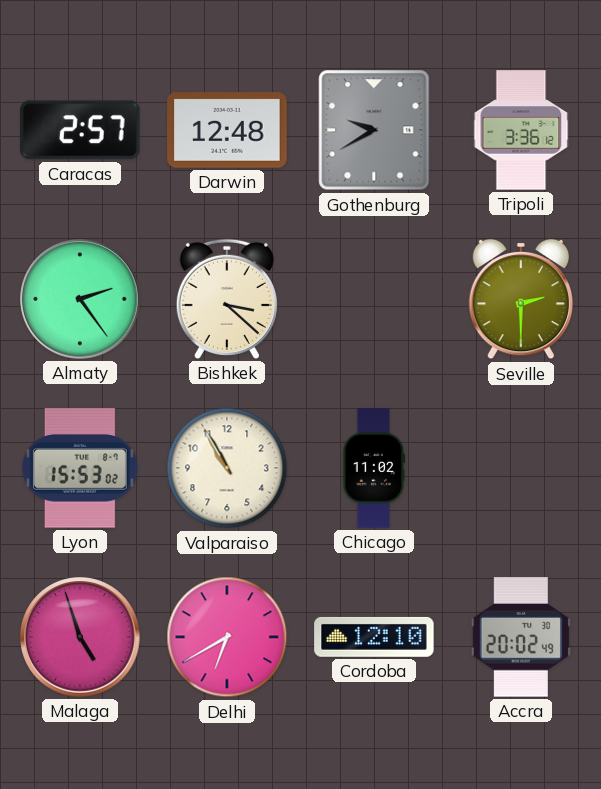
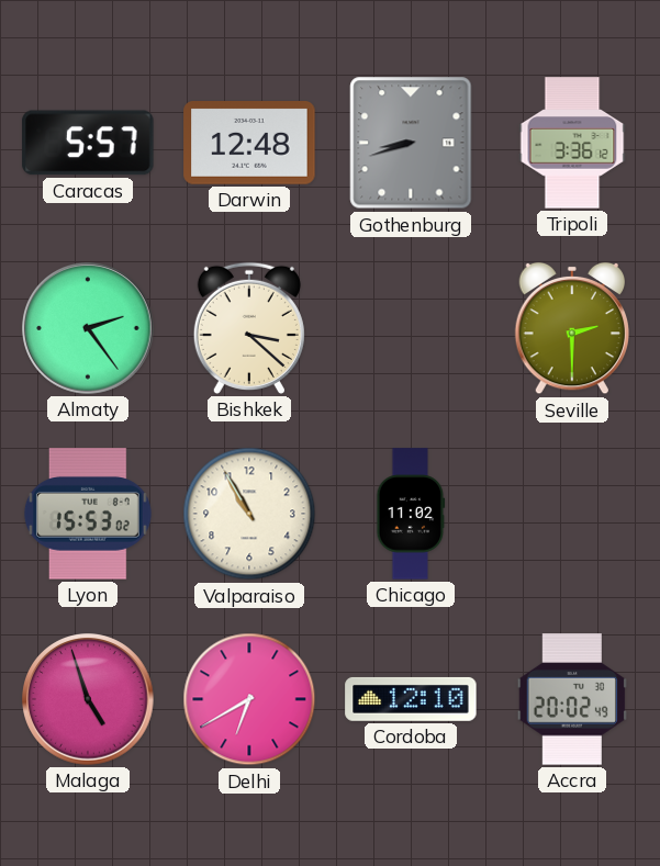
Caracas: 2:57 -> 5:57
Gothenburg: 9:40 -> 8:42
